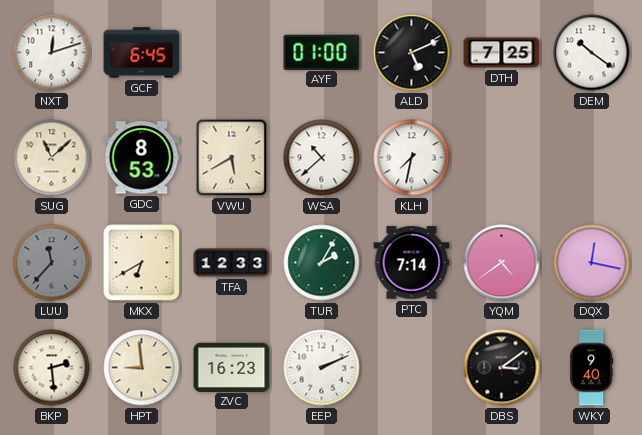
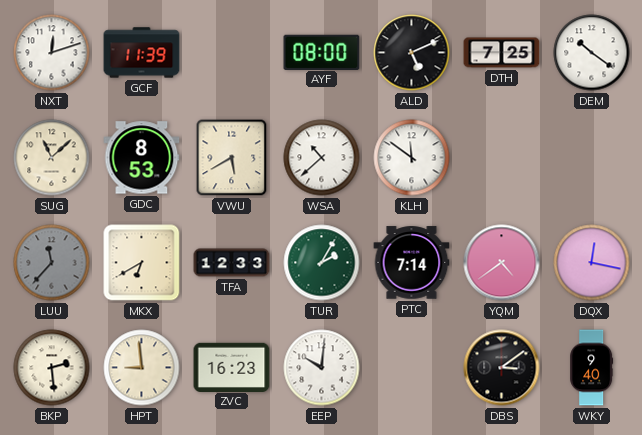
GCF: 6:45 -> 11:39
AYF: 01:00 -> 08:00
KLH: 7:32 -> 11:51
EEP: 2:11 -> 10:01
